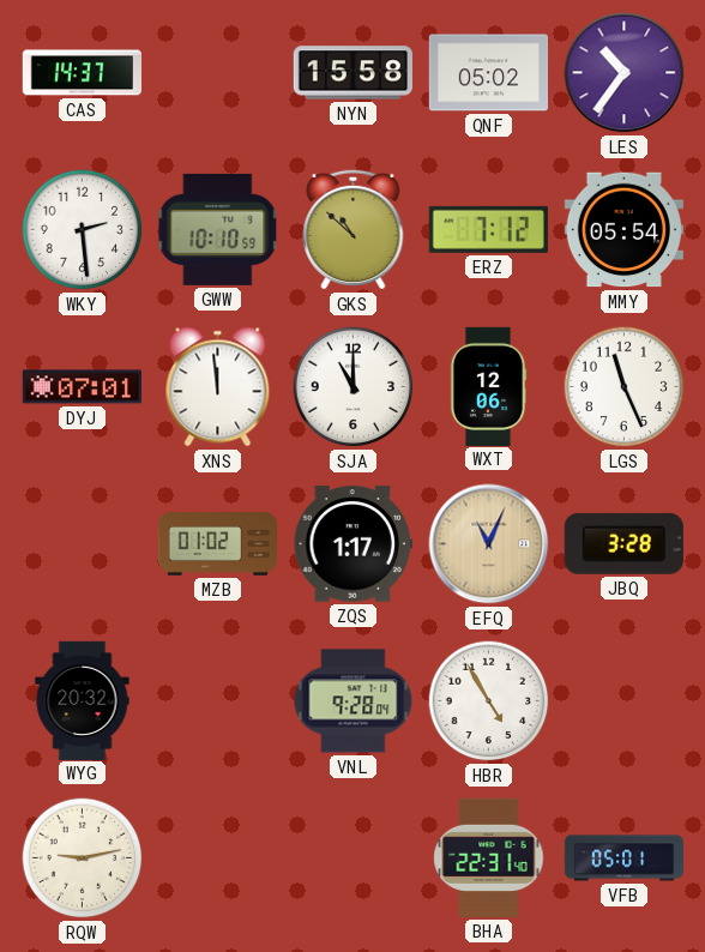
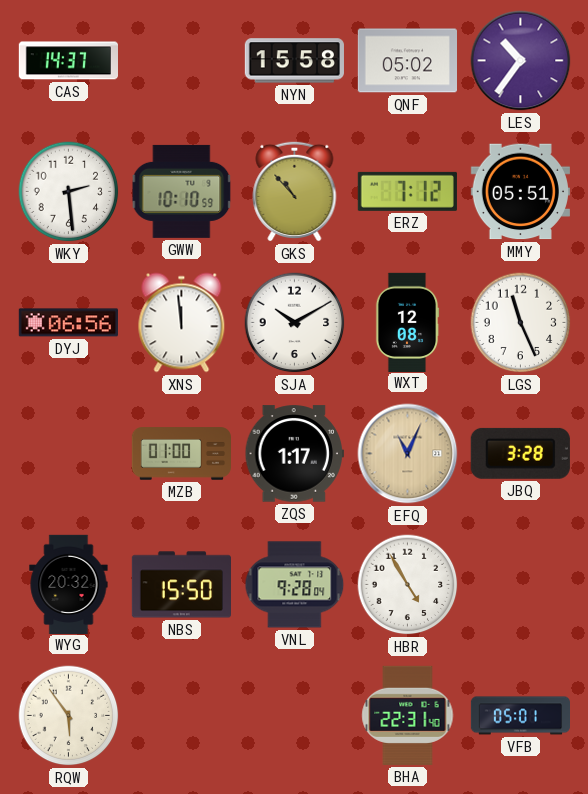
GKS: 10:52 -> 10:53
MMY: 05:54 -> 05:51
DYJ: 07:01 -> 06:56
SJA: 11:00 -> 10:10
WXT: 12:06 -> 12:08
MZB: 01:02 -> 01:00
NBS: none -> 15:50
RQW: 9:13 -> 5:54
